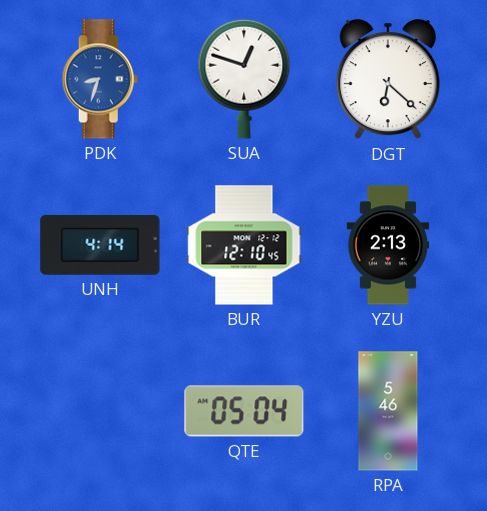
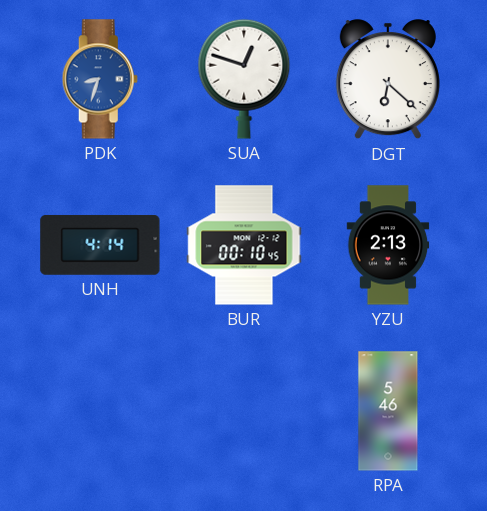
BUR: 12:10 -> 00:10
QTE: 05:04 -> none
